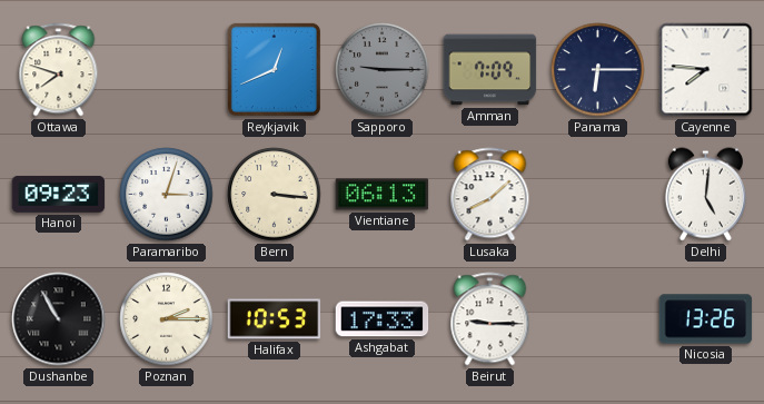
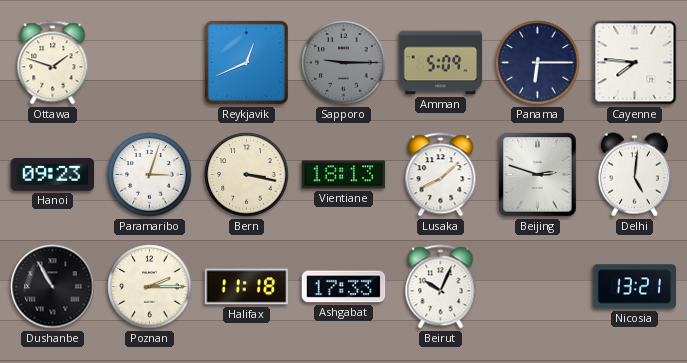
Ottawa: 7:48 -> 1:48
Amman: 7:09 -> 5:09
Bern: 3:16 -> 3:17
Vientiane: 06:13 -> 18:13
Beijing: none -> 2:48
Halifax: 10:53 -> 11:18
Beirut: 9:15 -> 10:04
Nicosia: 13:26 -> 13:21
